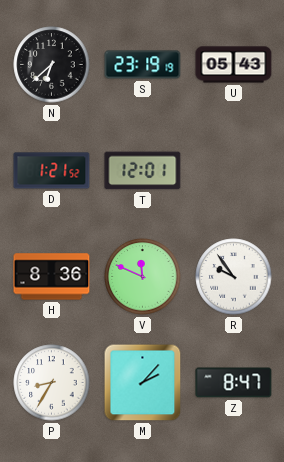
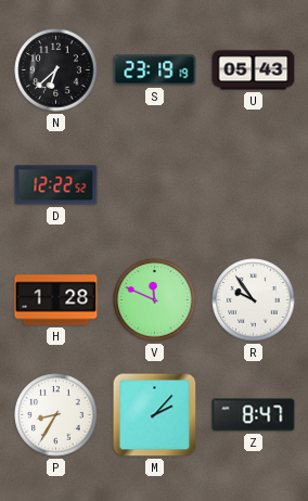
D: 1:21 -> 12:22
T: 12:01 -> none
H: 8:36 -> 1:28
